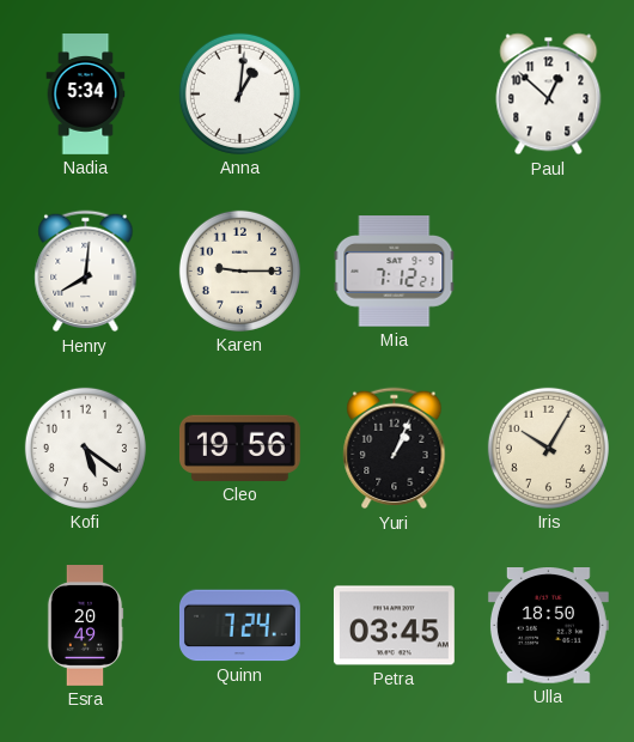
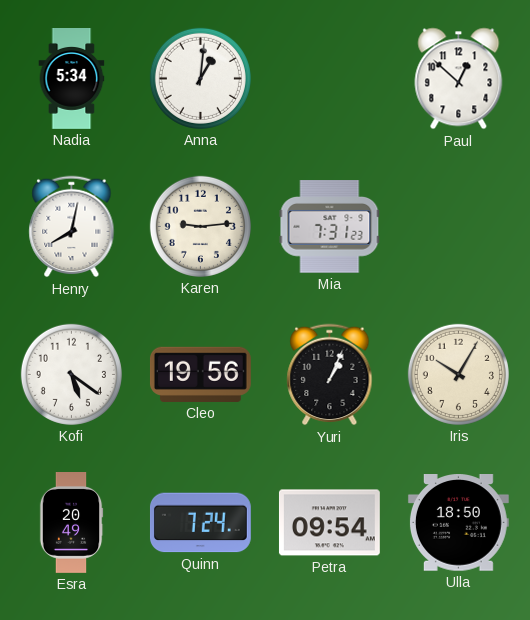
Henry: 8:01 -> 8:02
Karen: 9:15 -> 9:14
Mia: 7:12 -> 7:31
Petra: 03:45 -> 09:54
